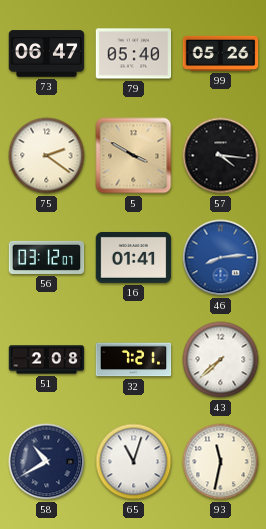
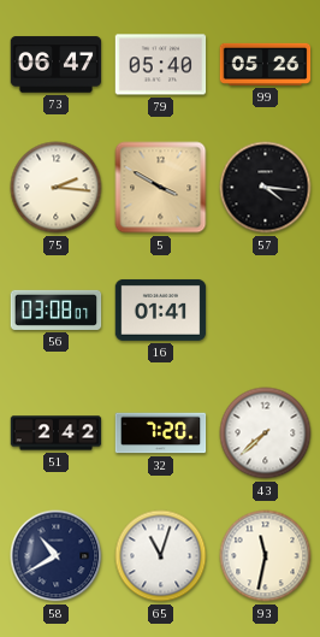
75: 2:21 -> 2:16
56: 03:12 -> 03:08
46: 8:14 -> none
51: 2:08 -> 2:42
32: 7:21 -> 7:20
